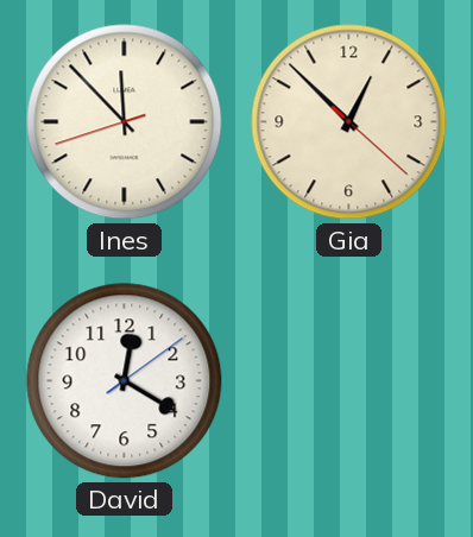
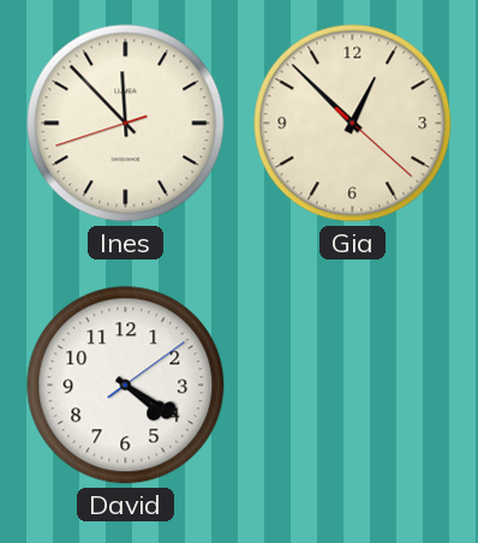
David: 12:20 -> 4:20
